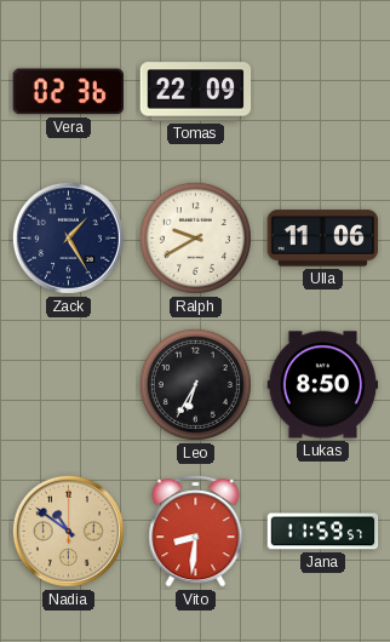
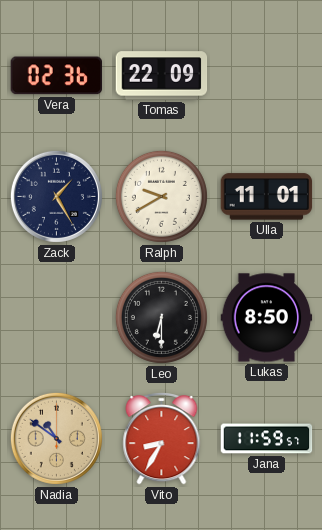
Ulla: 11:06 -> 11:01
Leo: 6:35 -> 6:30
Vito: 8:31 -> 8:35
